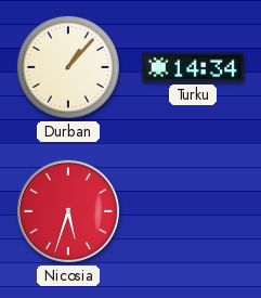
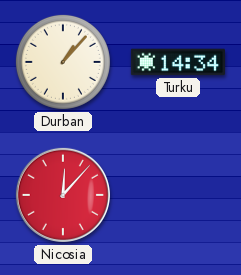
Nicosia: 5:33 -> 12:07
